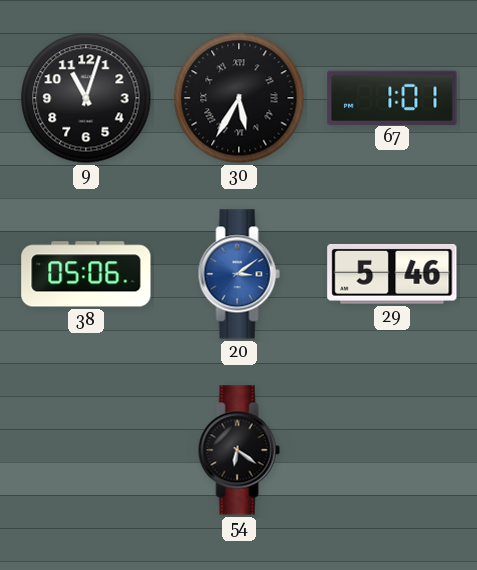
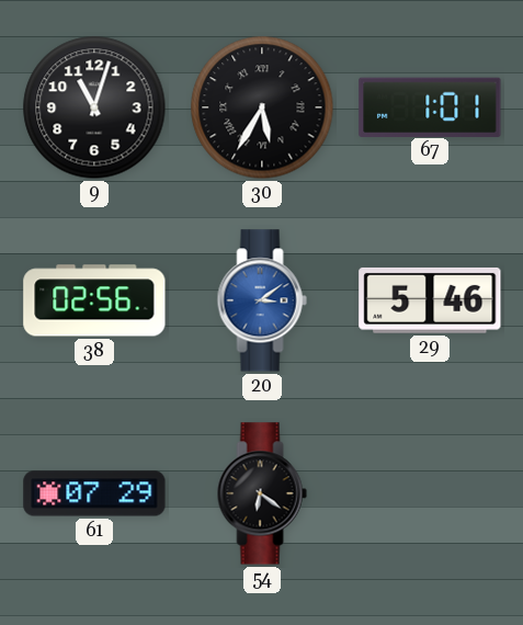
38: 05:06 -> 02:56
61: none -> 07:29
